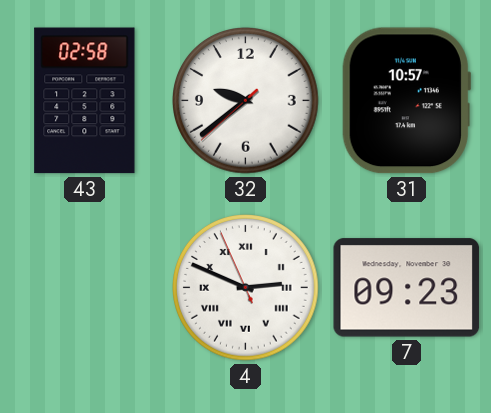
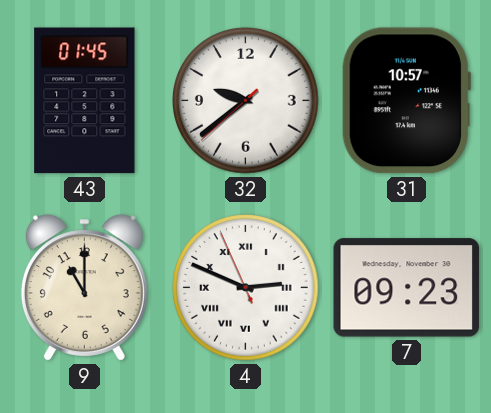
43: 02:58 -> 01:45
9: none -> 11:00
